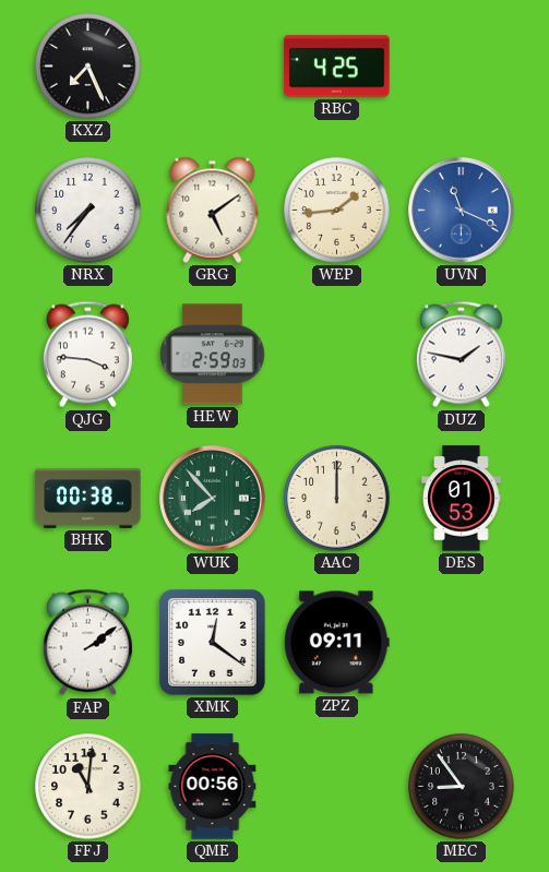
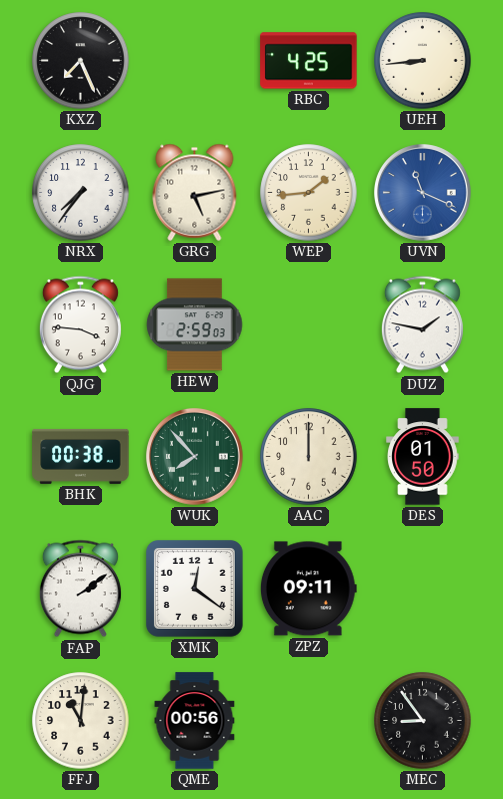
UEH: none -> 8:44
GRG: 5:09 -> 5:13
DES: 01:53 -> 01:50
